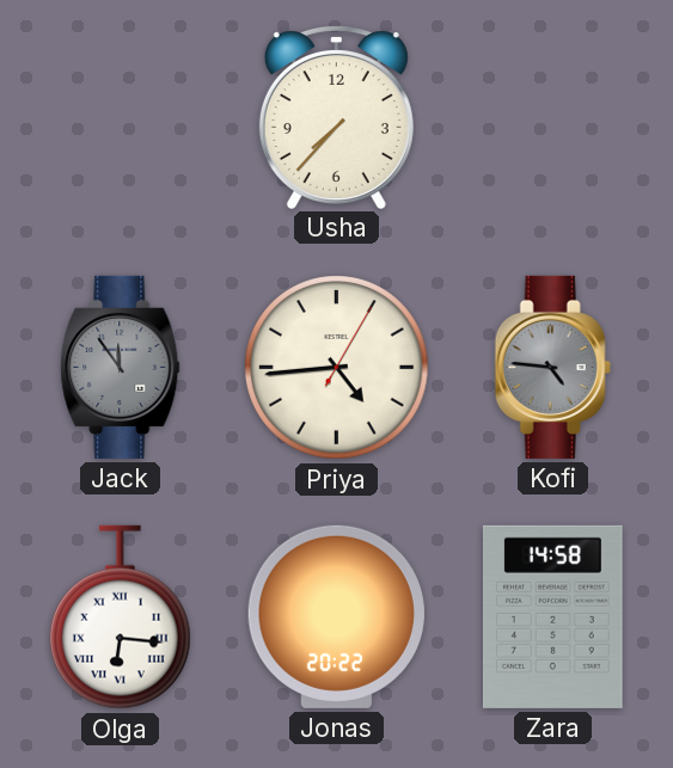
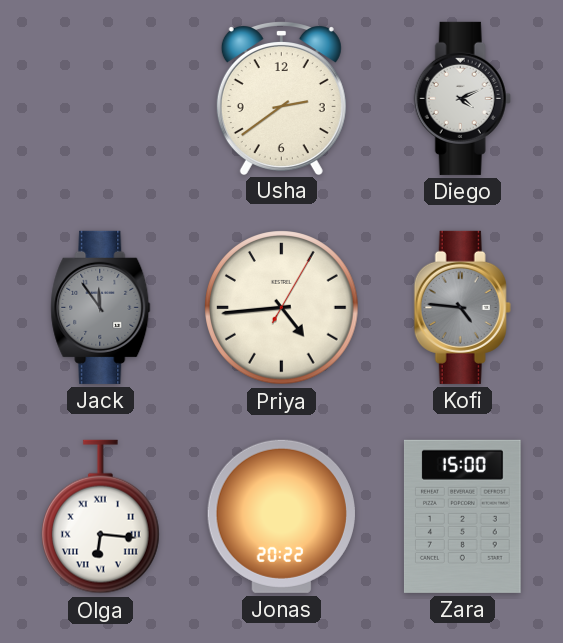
Usha: 7:37 -> 2:39
Diego: none -> 4:11
Zara: 14:58 -> 15:00
